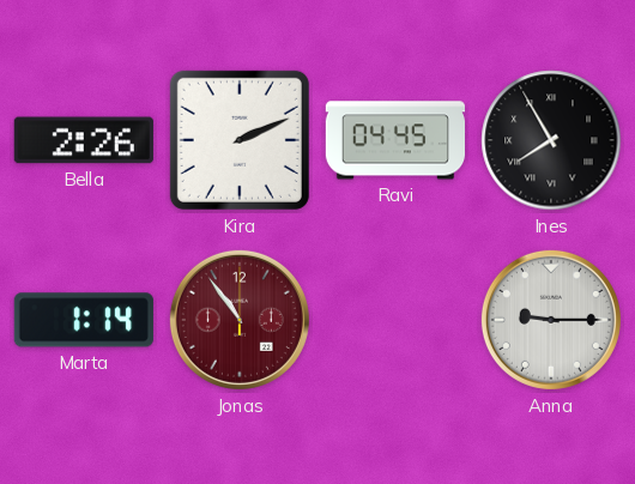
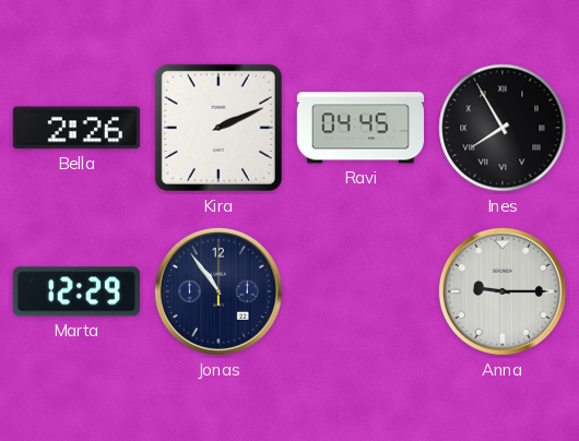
Marta: 1:14 -> 12:29
Jonas dial: burgundy -> navy
